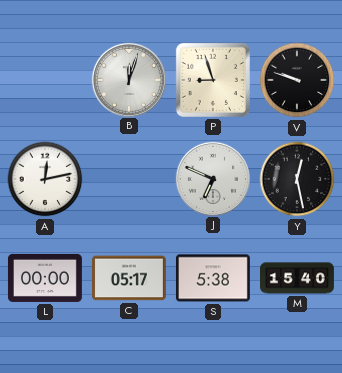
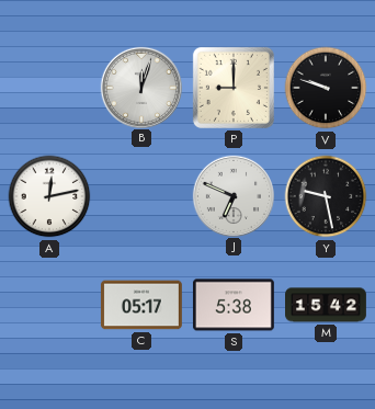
P: 8:57 -> 9:00
Y: 12:28 -> 9:28
L: 00:00 -> none
M: 15:40 -> 15:42
